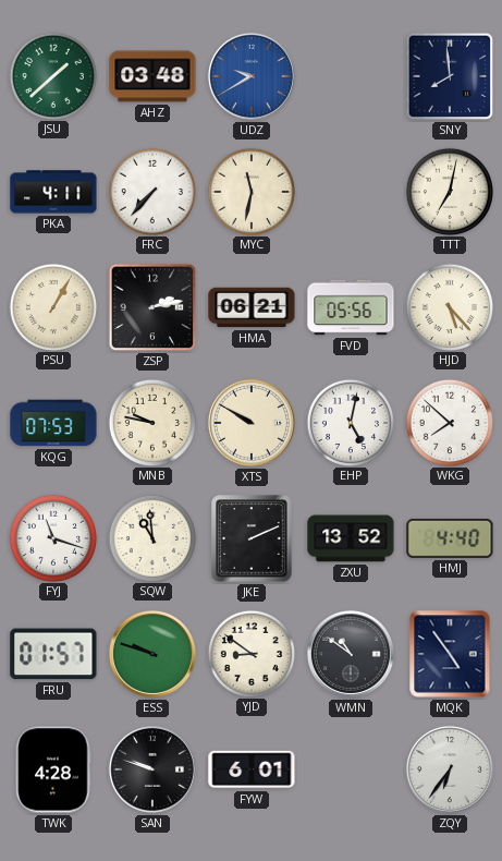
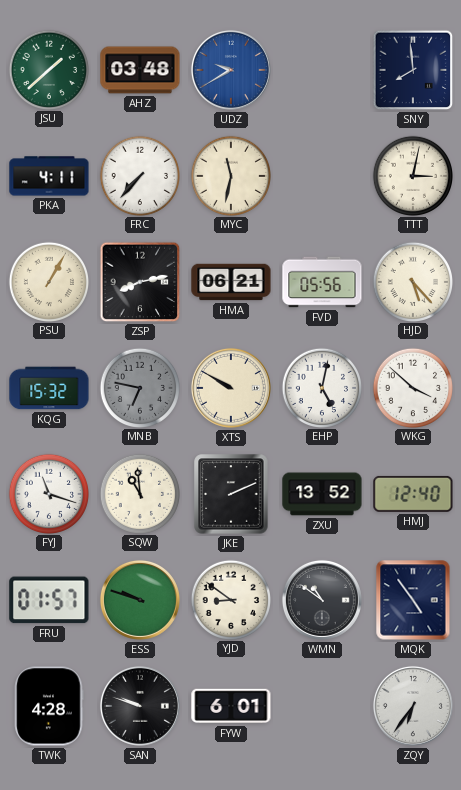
TTT: 7:02 -> 3:02
ZSP: 2:13 -> 8:13
KQG: 07:53 -> 15:32
MNB: 9:47 -> 6:47
MNB dial: cream -> grey
WKG: 7:52 -> 3:52
HMJ: 4:40 -> 12:40
